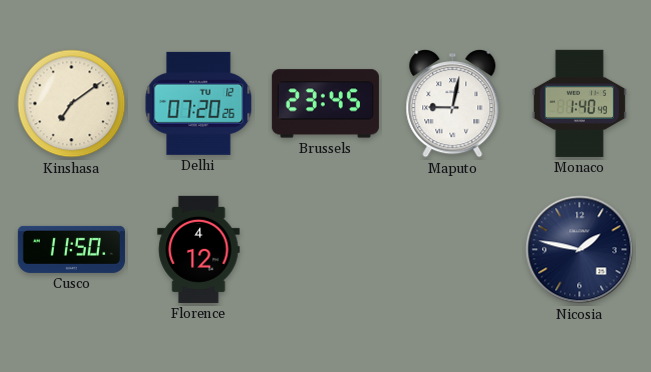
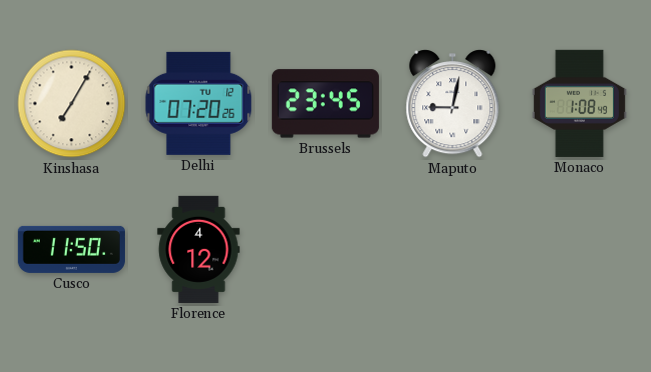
Kinshasa: 7:09 -> 7:05
Monaco: 1:40 -> 1:08
Nicosia: 1:47 -> none
